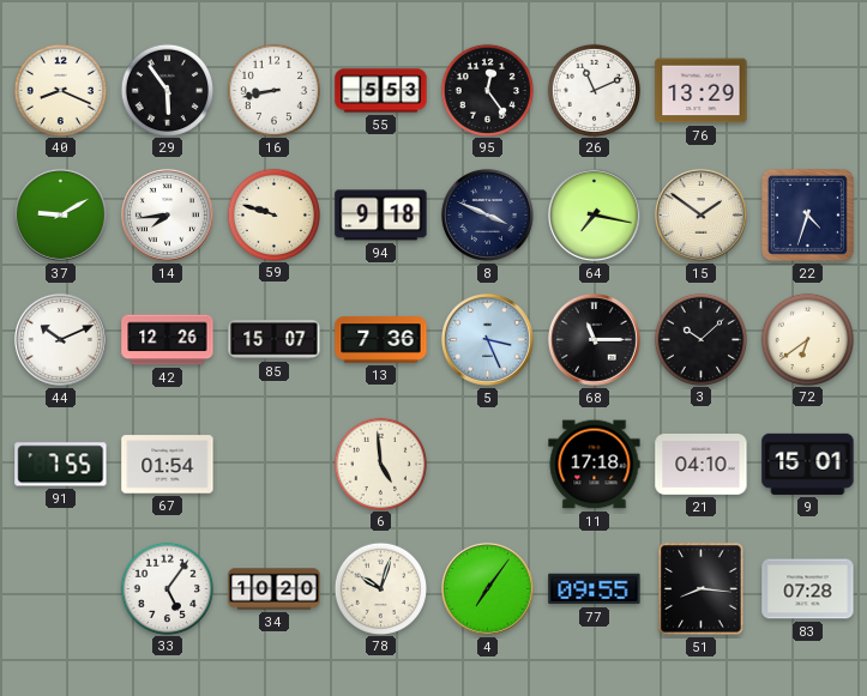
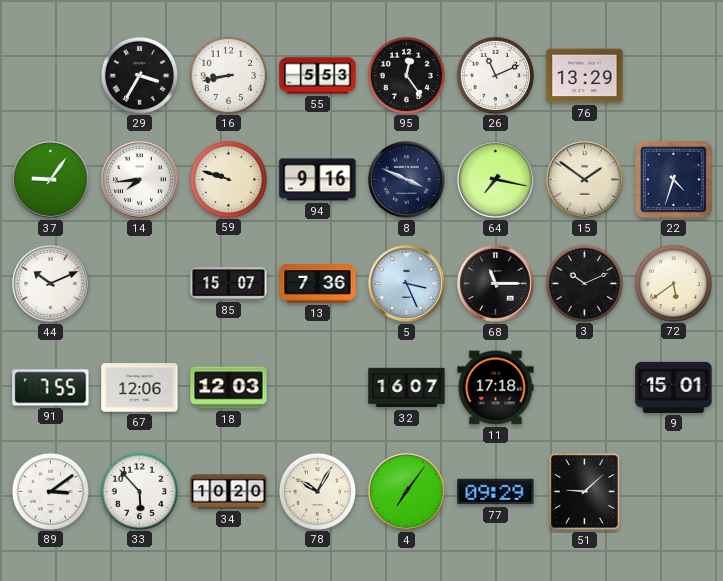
40: 8:19 -> none
29: 5:54 -> 3:35
37: 9:10 -> 9:06
94: 9:18 -> 9:16
42: 12:26 -> none
3: 10:08 -> 10:11
72: 6:39 -> 5:39
67: 01:54 -> 12:06
18: none -> 12:03
6: 4:59 -> none
32: none -> 16:07
21: 04:10 -> none
89: none -> 3:09
33: 5:06 -> 5:53
78: 10:03 -> 10:05
77: 09:55 -> 09:29
51: 8:16 -> 9:08
83: 07:28 -> none
